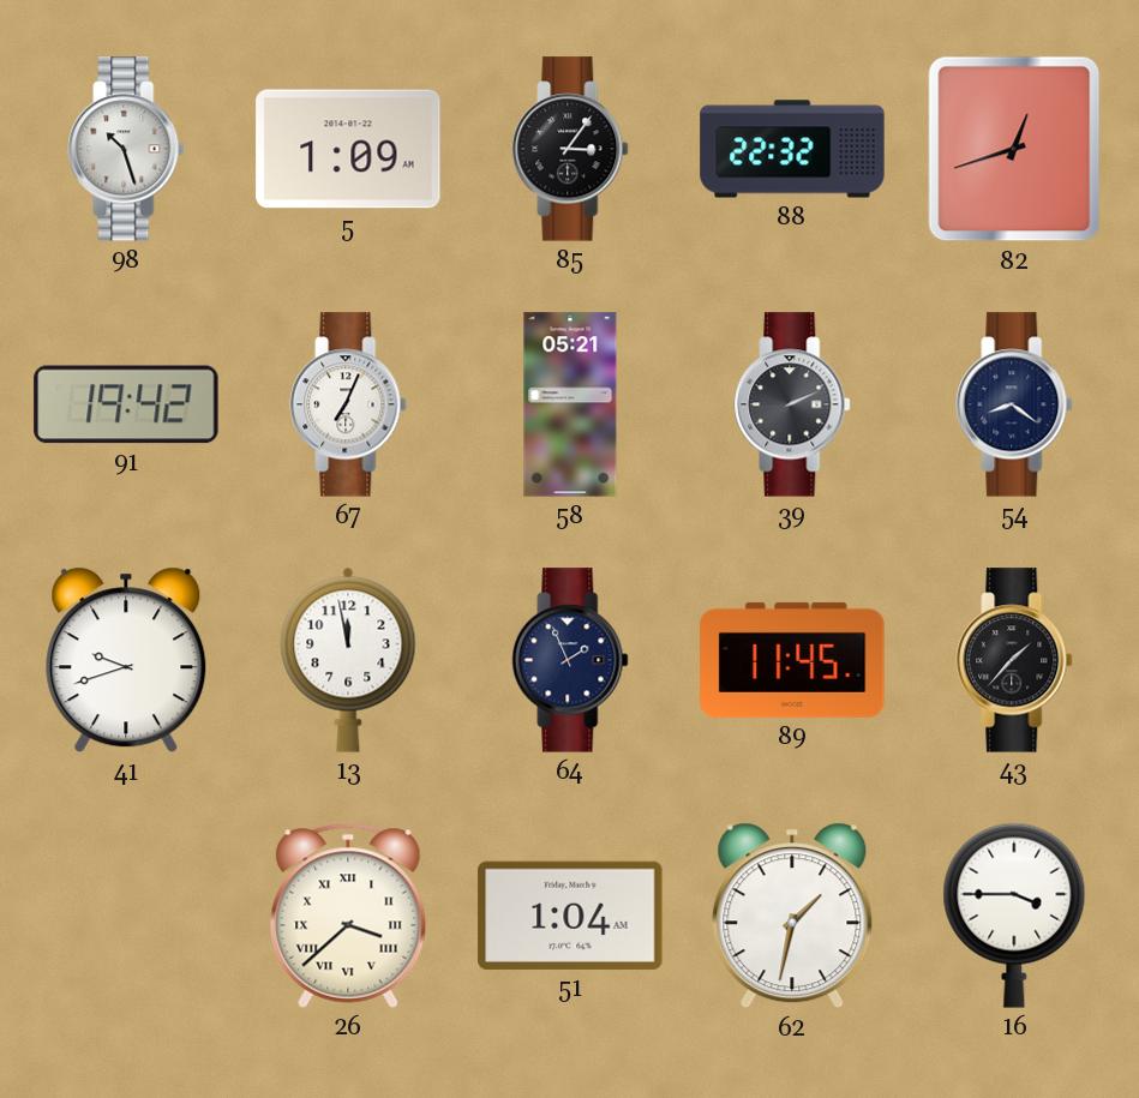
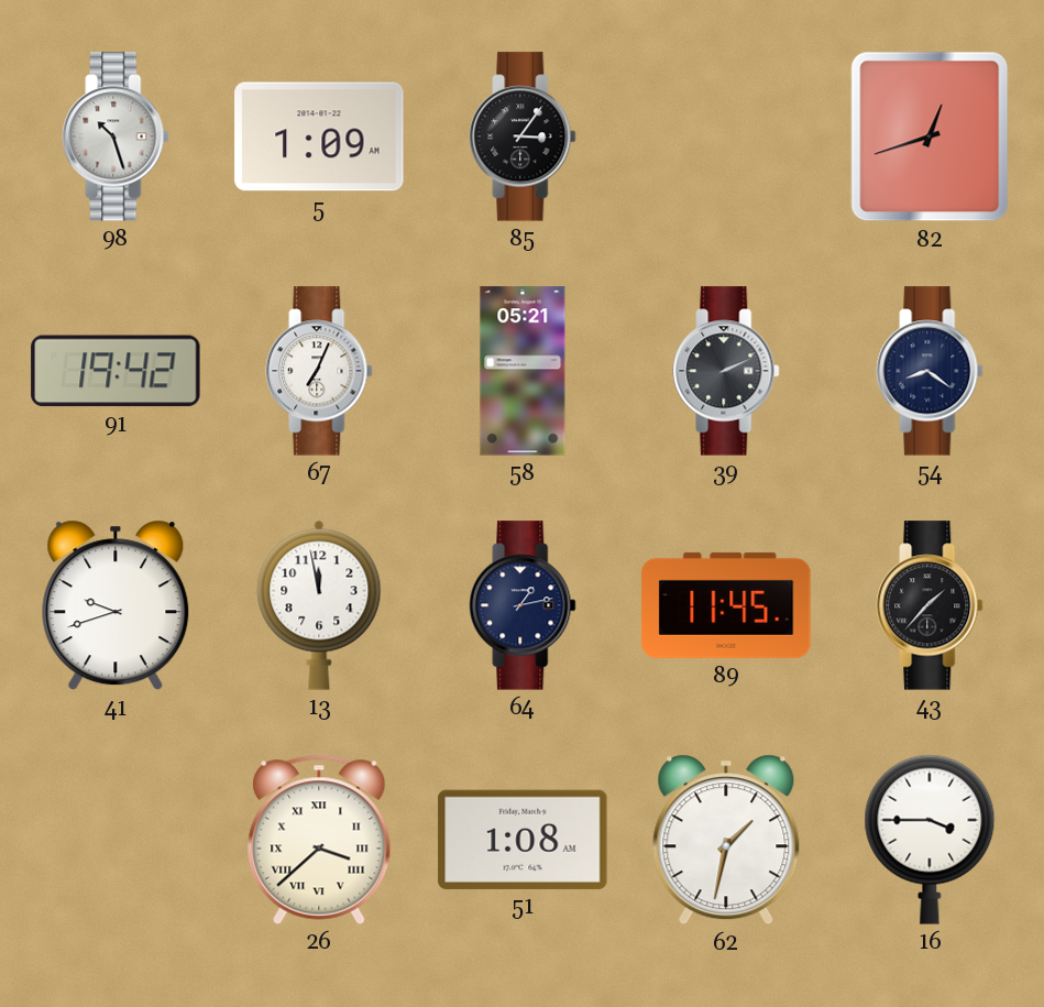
88: 22:32 -> none
64: 1:56 -> 1:13
51: 1:04 -> 1:08
